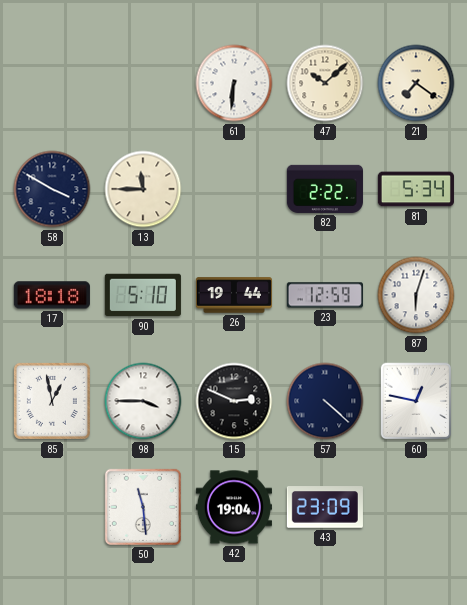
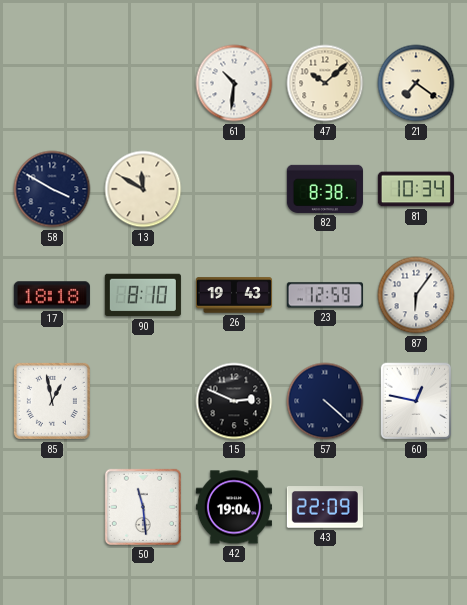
61: 6:31 -> 10:31
13: 11:45 -> 11:50
82: 2:22 -> 8:38
81: 5:34 -> 10:34
90: 5:10 -> 8:10
26: 19:44 -> 19:43
87: 6:03 -> 6:06
98: 3:45 -> none
43: 23:09 -> 22:09
